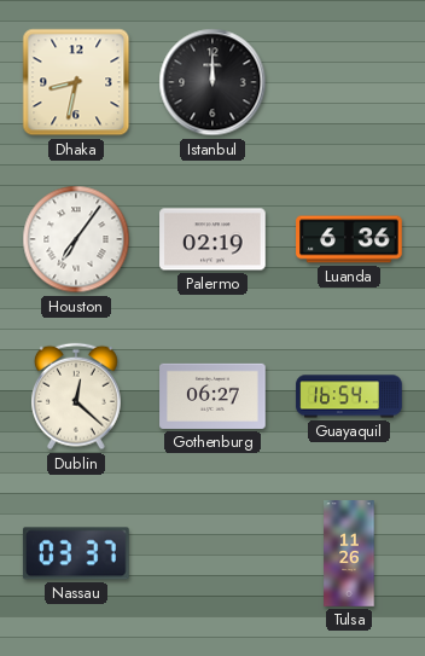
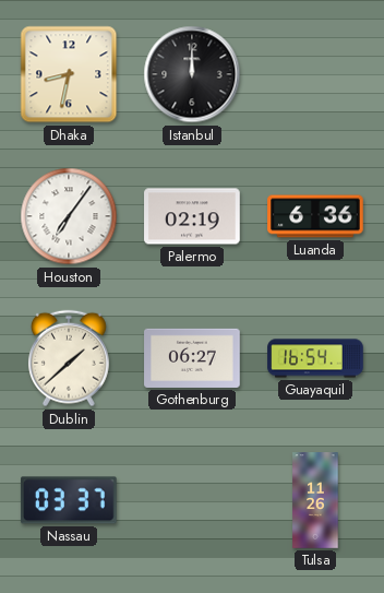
Dublin: 12:22 -> 1:38
